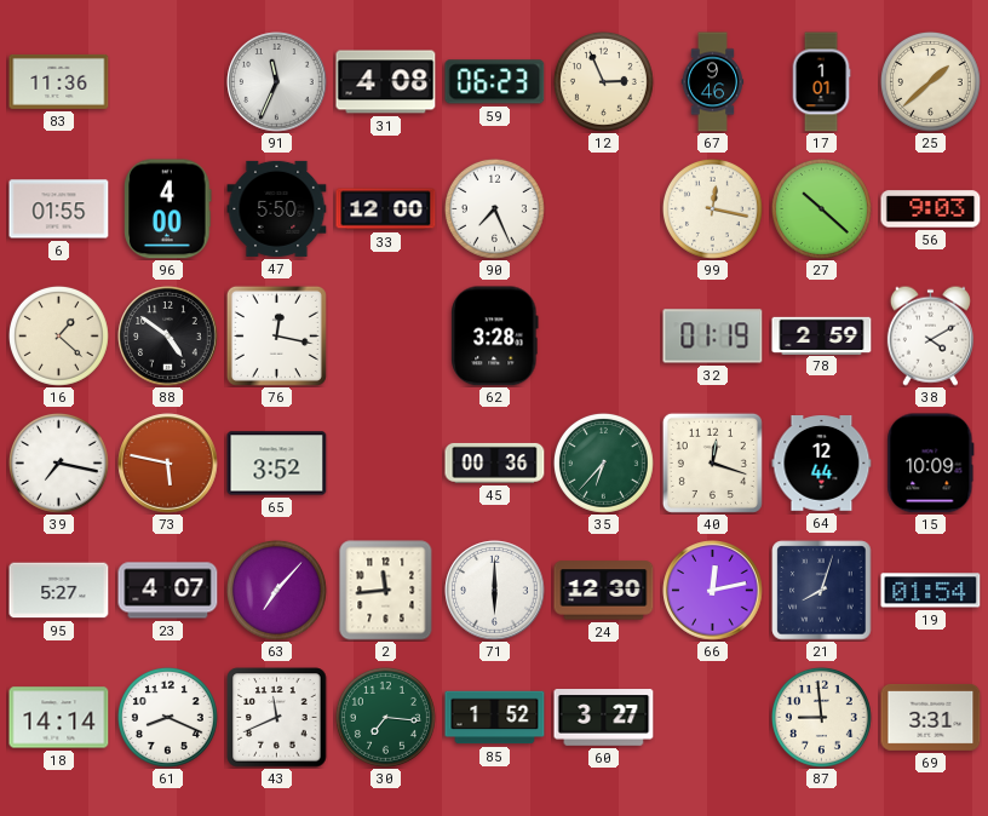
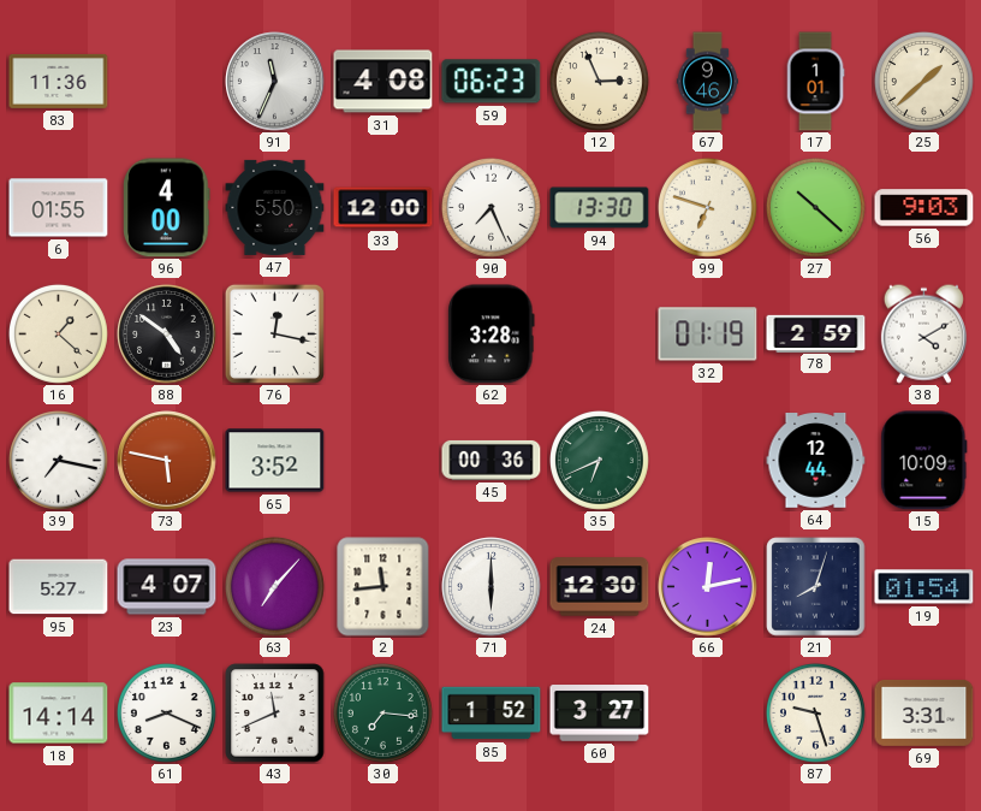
94: none -> 13:30
99: 12:17 -> 6:48
35: 6:37 -> 6:41
40: 12:18 -> none
87: 8:59 -> 9:27
